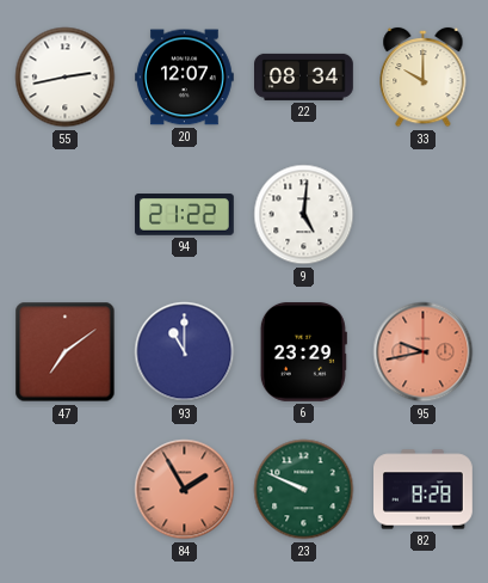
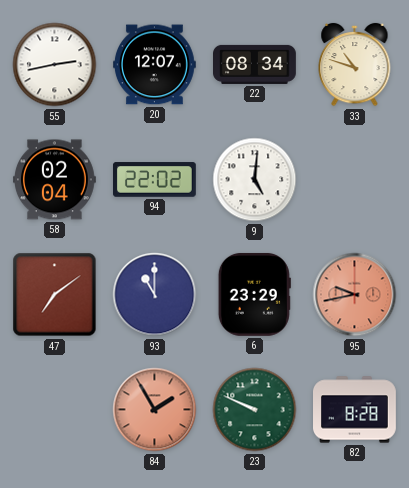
33: 10:00 -> 10:48
58: none -> 02:04
94: 21:22 -> 22:02
